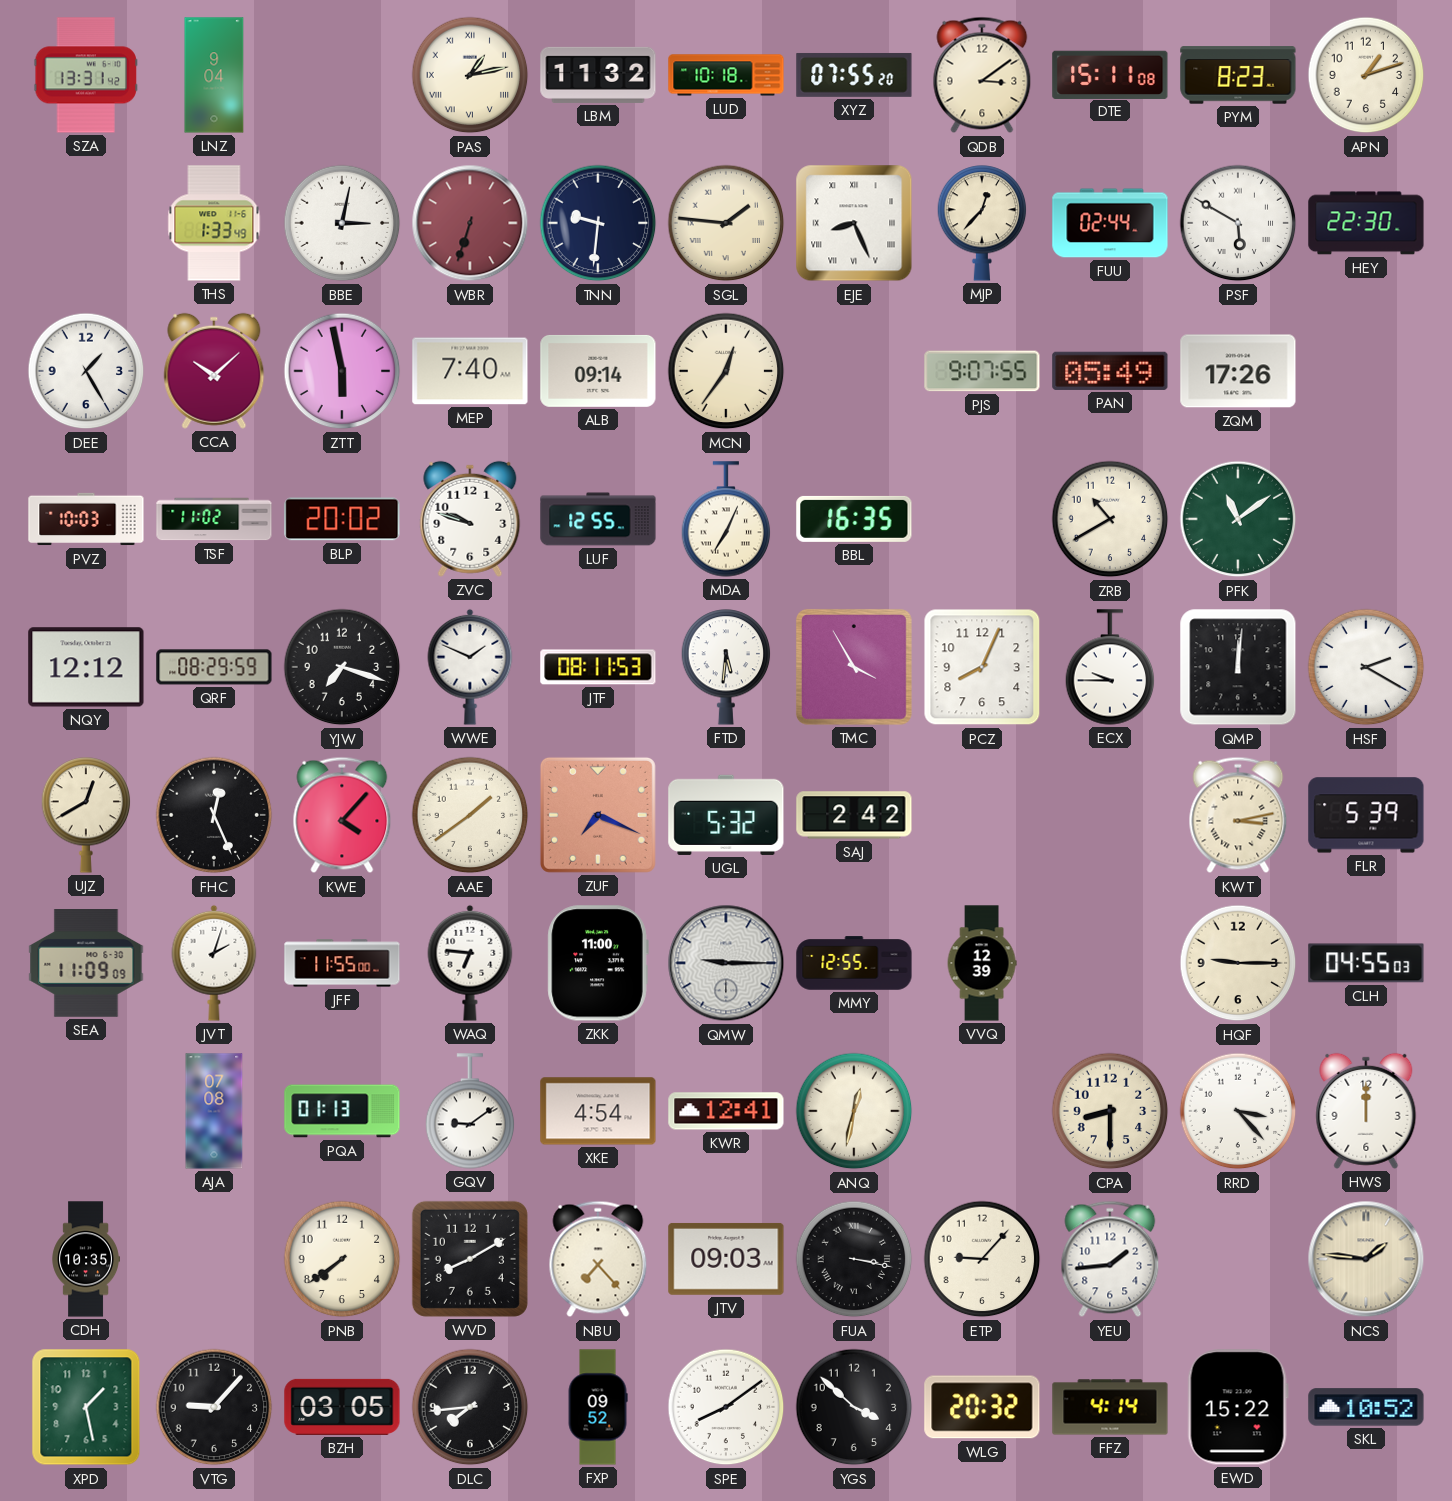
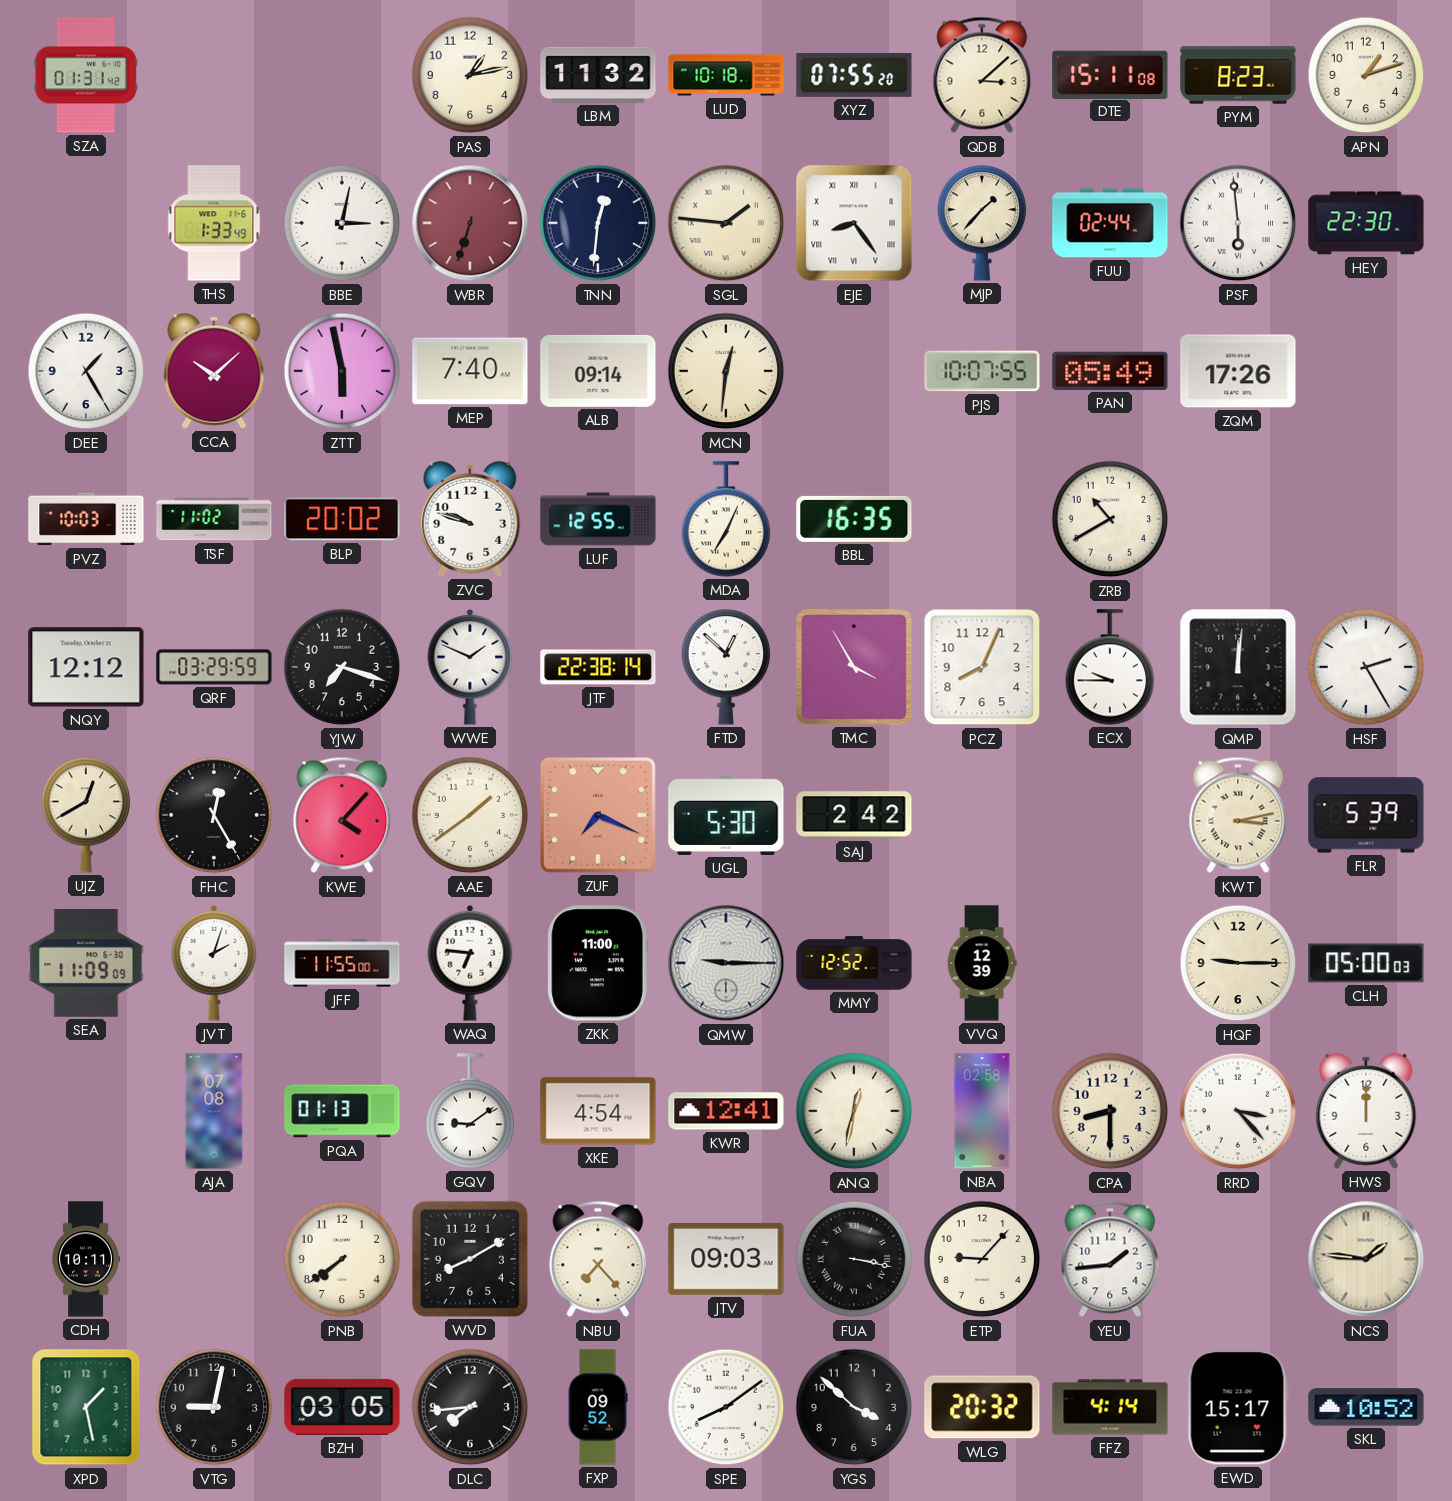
SZA: 13:31 -> 01:31
LNZ: 9:04 -> none
PAS numerals: Roman -> Arabic
QDB: 3:09 -> 3:08
TNN: 9:31 -> 12:31
EJE: 8:26 -> 8:24
MJP: 12:37 -> 1:37
PSF: 5:50 -> 5:59
MCN: 12:36 -> 12:31
PJS: 9:07 -> 10:07
PFK: 11:09 -> none
QRF: 08:29 -> 03:29
JTF: 08:11 -> 22:38
FTD: 5:31 -> 12:52
HSF: 2:20 -> 2:25
FHC: 12:26 -> 12:25
UGL: 5:32 -> 5:30
MMY: 12:55 -> 12:52
CLH: 04:55 -> 05:00
NBA: none -> 02:58
CDH: 10:35 -> 10:11
VTG: 9:07 -> 9:02
EWD: 15:22 -> 15:17
